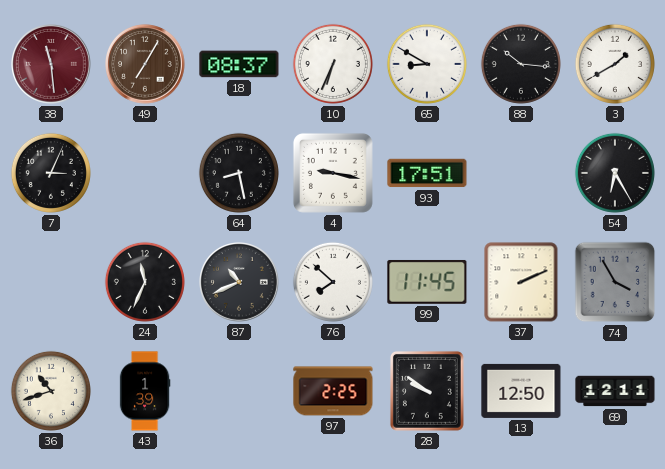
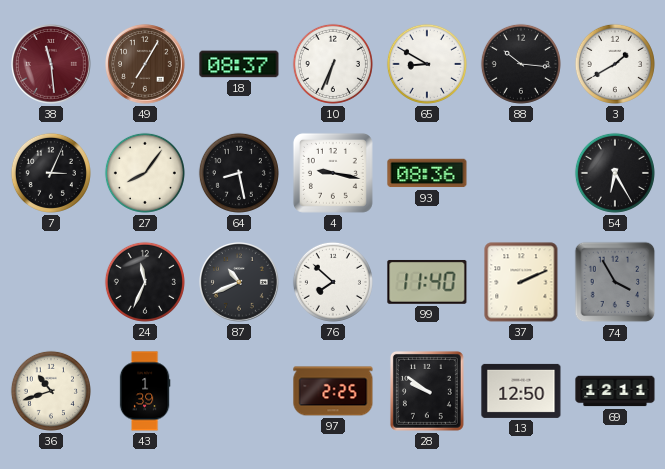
27: none -> 8:06
93: 17:51 -> 08:36
99: 11:45 -> 11:40
